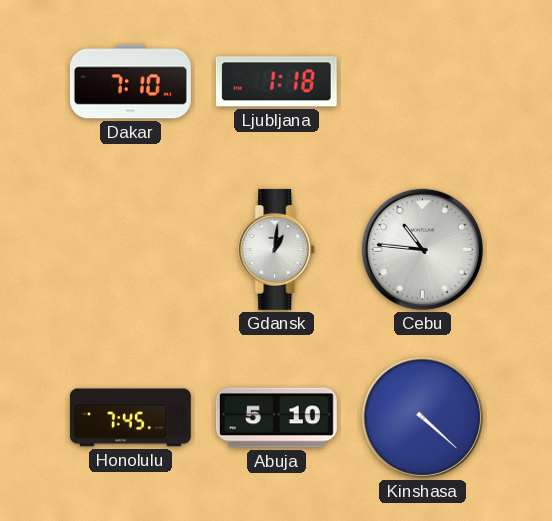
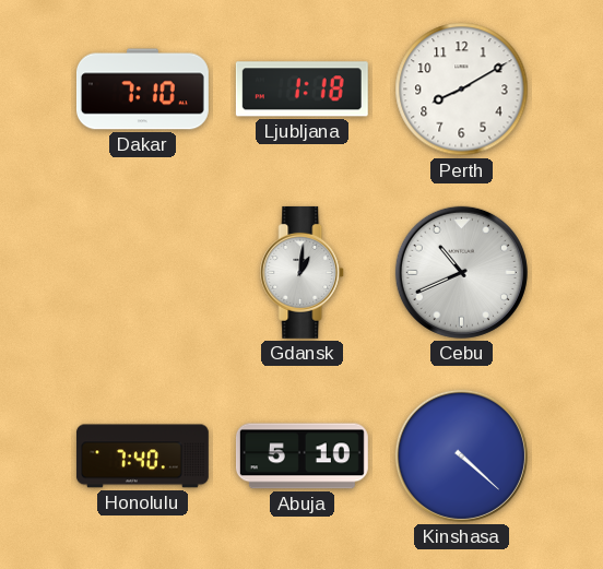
Perth: none -> 8:10
Cebu: 10:46 -> 10:41
Honolulu: 7:45 -> 7:40
